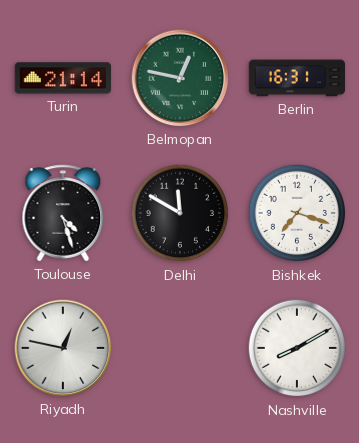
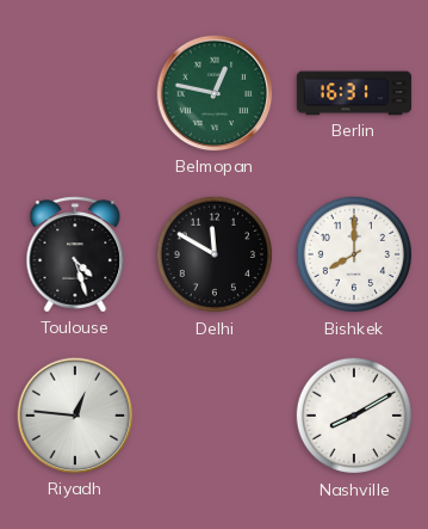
Turin: 21:14 -> none
Bishkek: 7:18 -> 8:00
Riyadh: 12:47 -> 12:46
